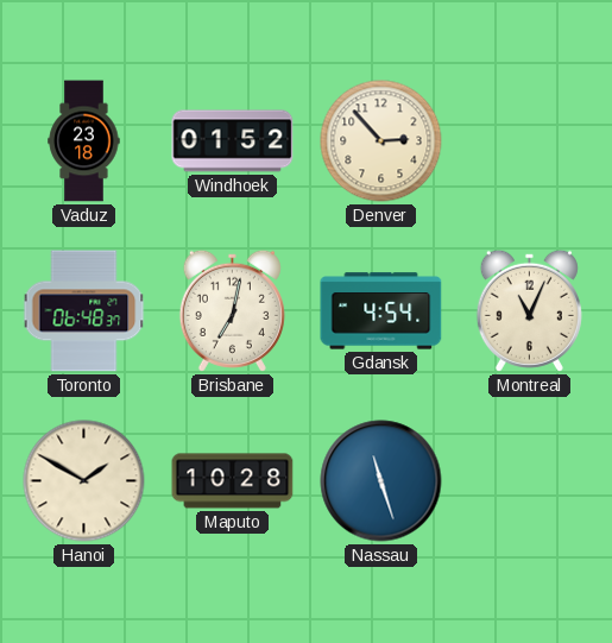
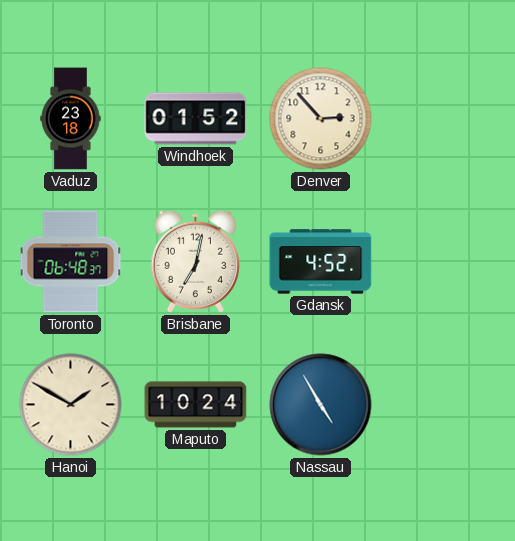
Gdansk: 4:54 -> 4:52
Montreal: 11:04 -> none
Maputo: 10:28 -> 10:24
Nassau: 11:27 -> 4:55
